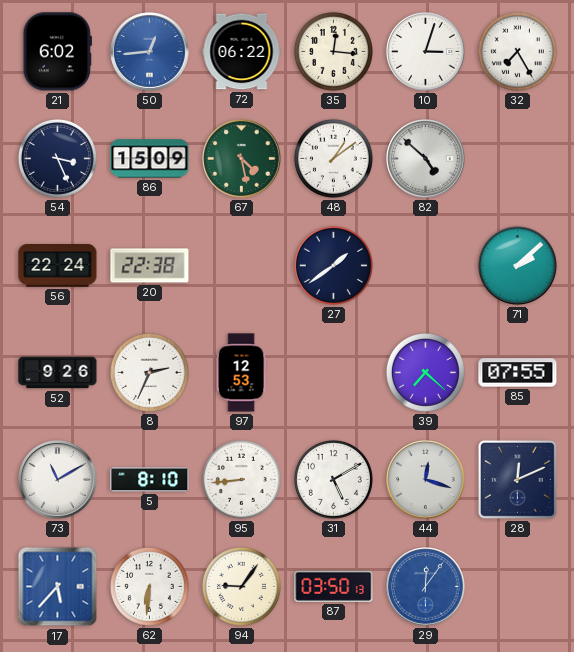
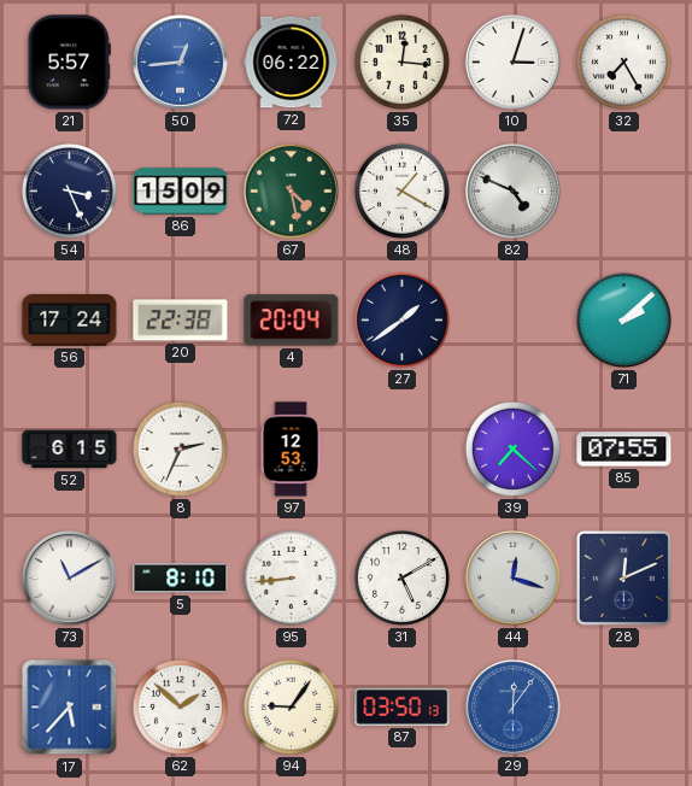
21: 6:02 -> 5:57
48: 1:09 -> 1:20
82: 4:52 -> 4:49
56: 22:24 -> 17:24
4: none -> 20:04
52: 9:26 -> 6:15
62: 6:31 -> 1:52
